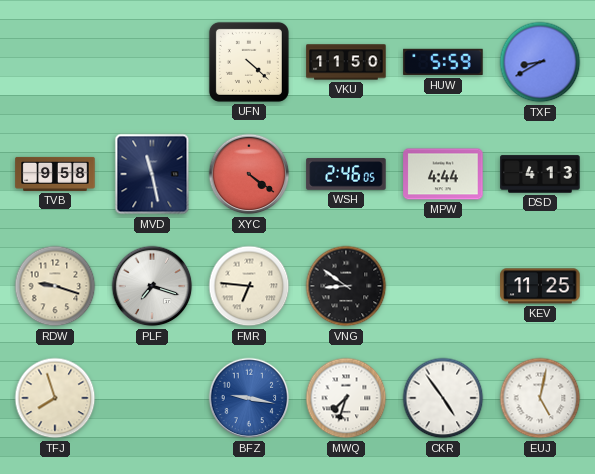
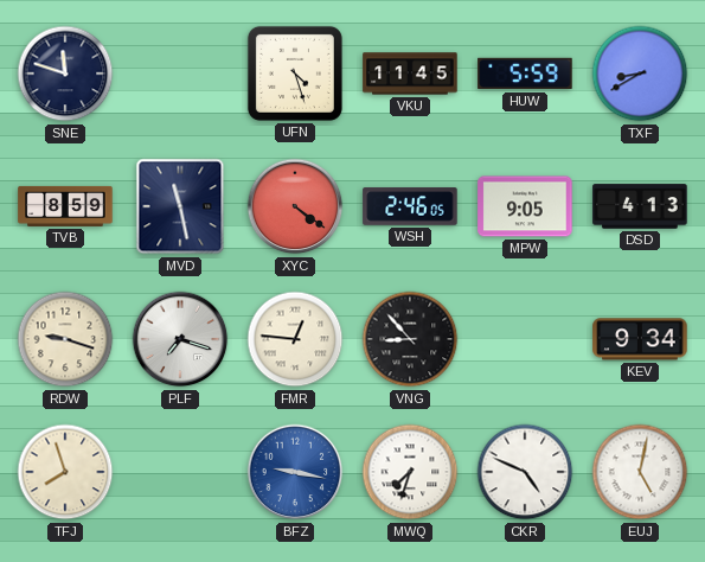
SNE: none -> 11:48
UFN: 4:22 -> 4:27
VKU: 11:50 -> 11:45
TVB: 9:58 -> 8:59
MPW: 4:44 -> 9:05
FMR: 6:46 -> 12:46
VNG: 8:51 -> 8:53
KEV: 11:25 -> 9:34
CKR: 4:54 -> 4:49
